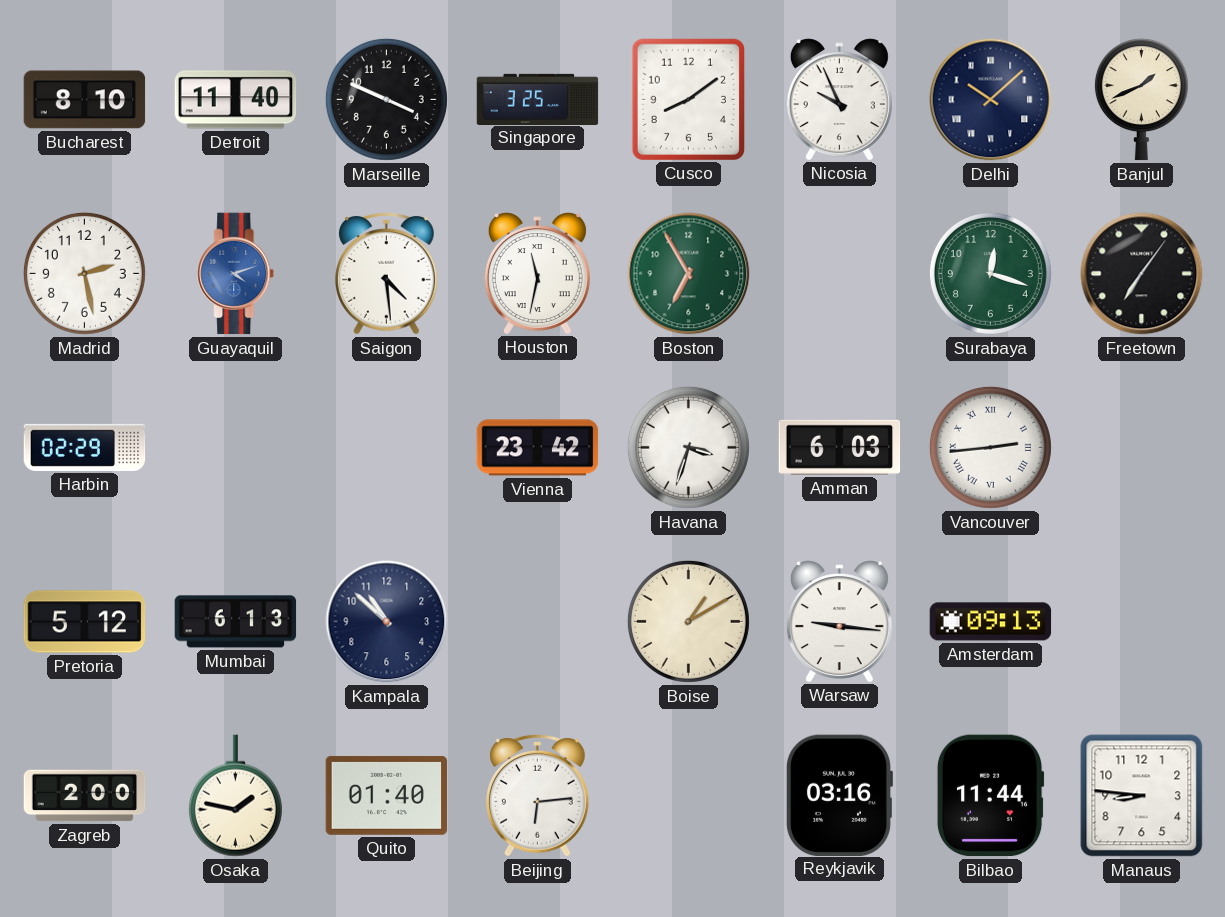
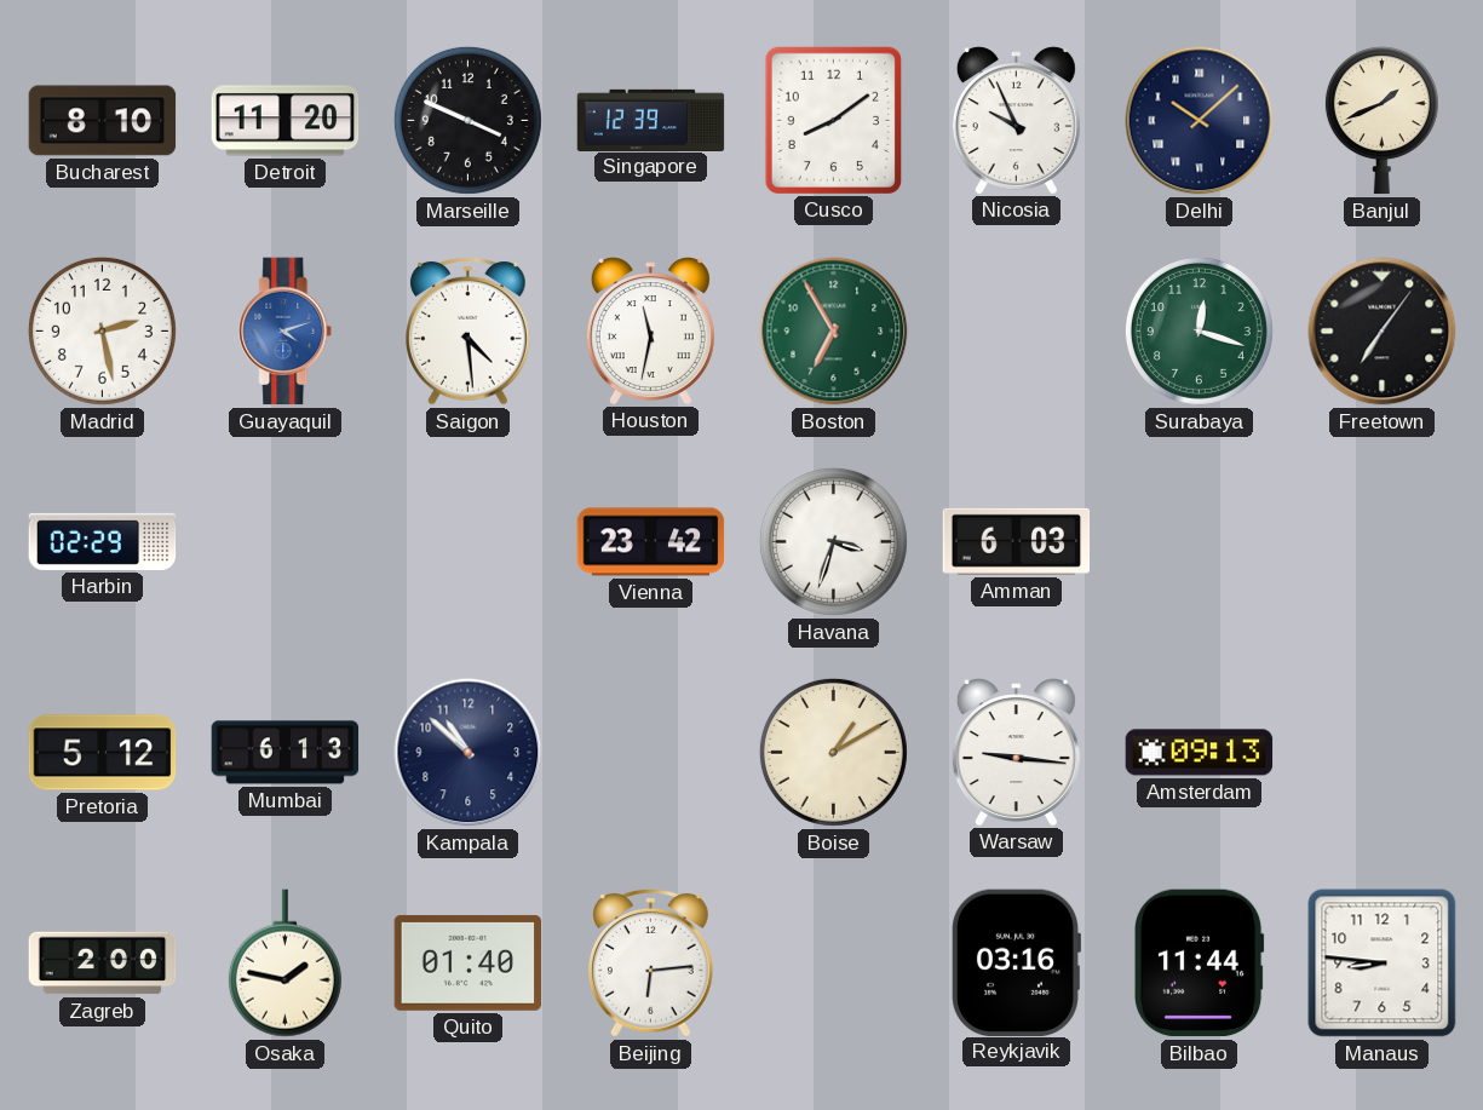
Detroit: 11:40 -> 11:20
Singapore: 3:25 -> 12:39
Vancouver: 2:44 -> none
